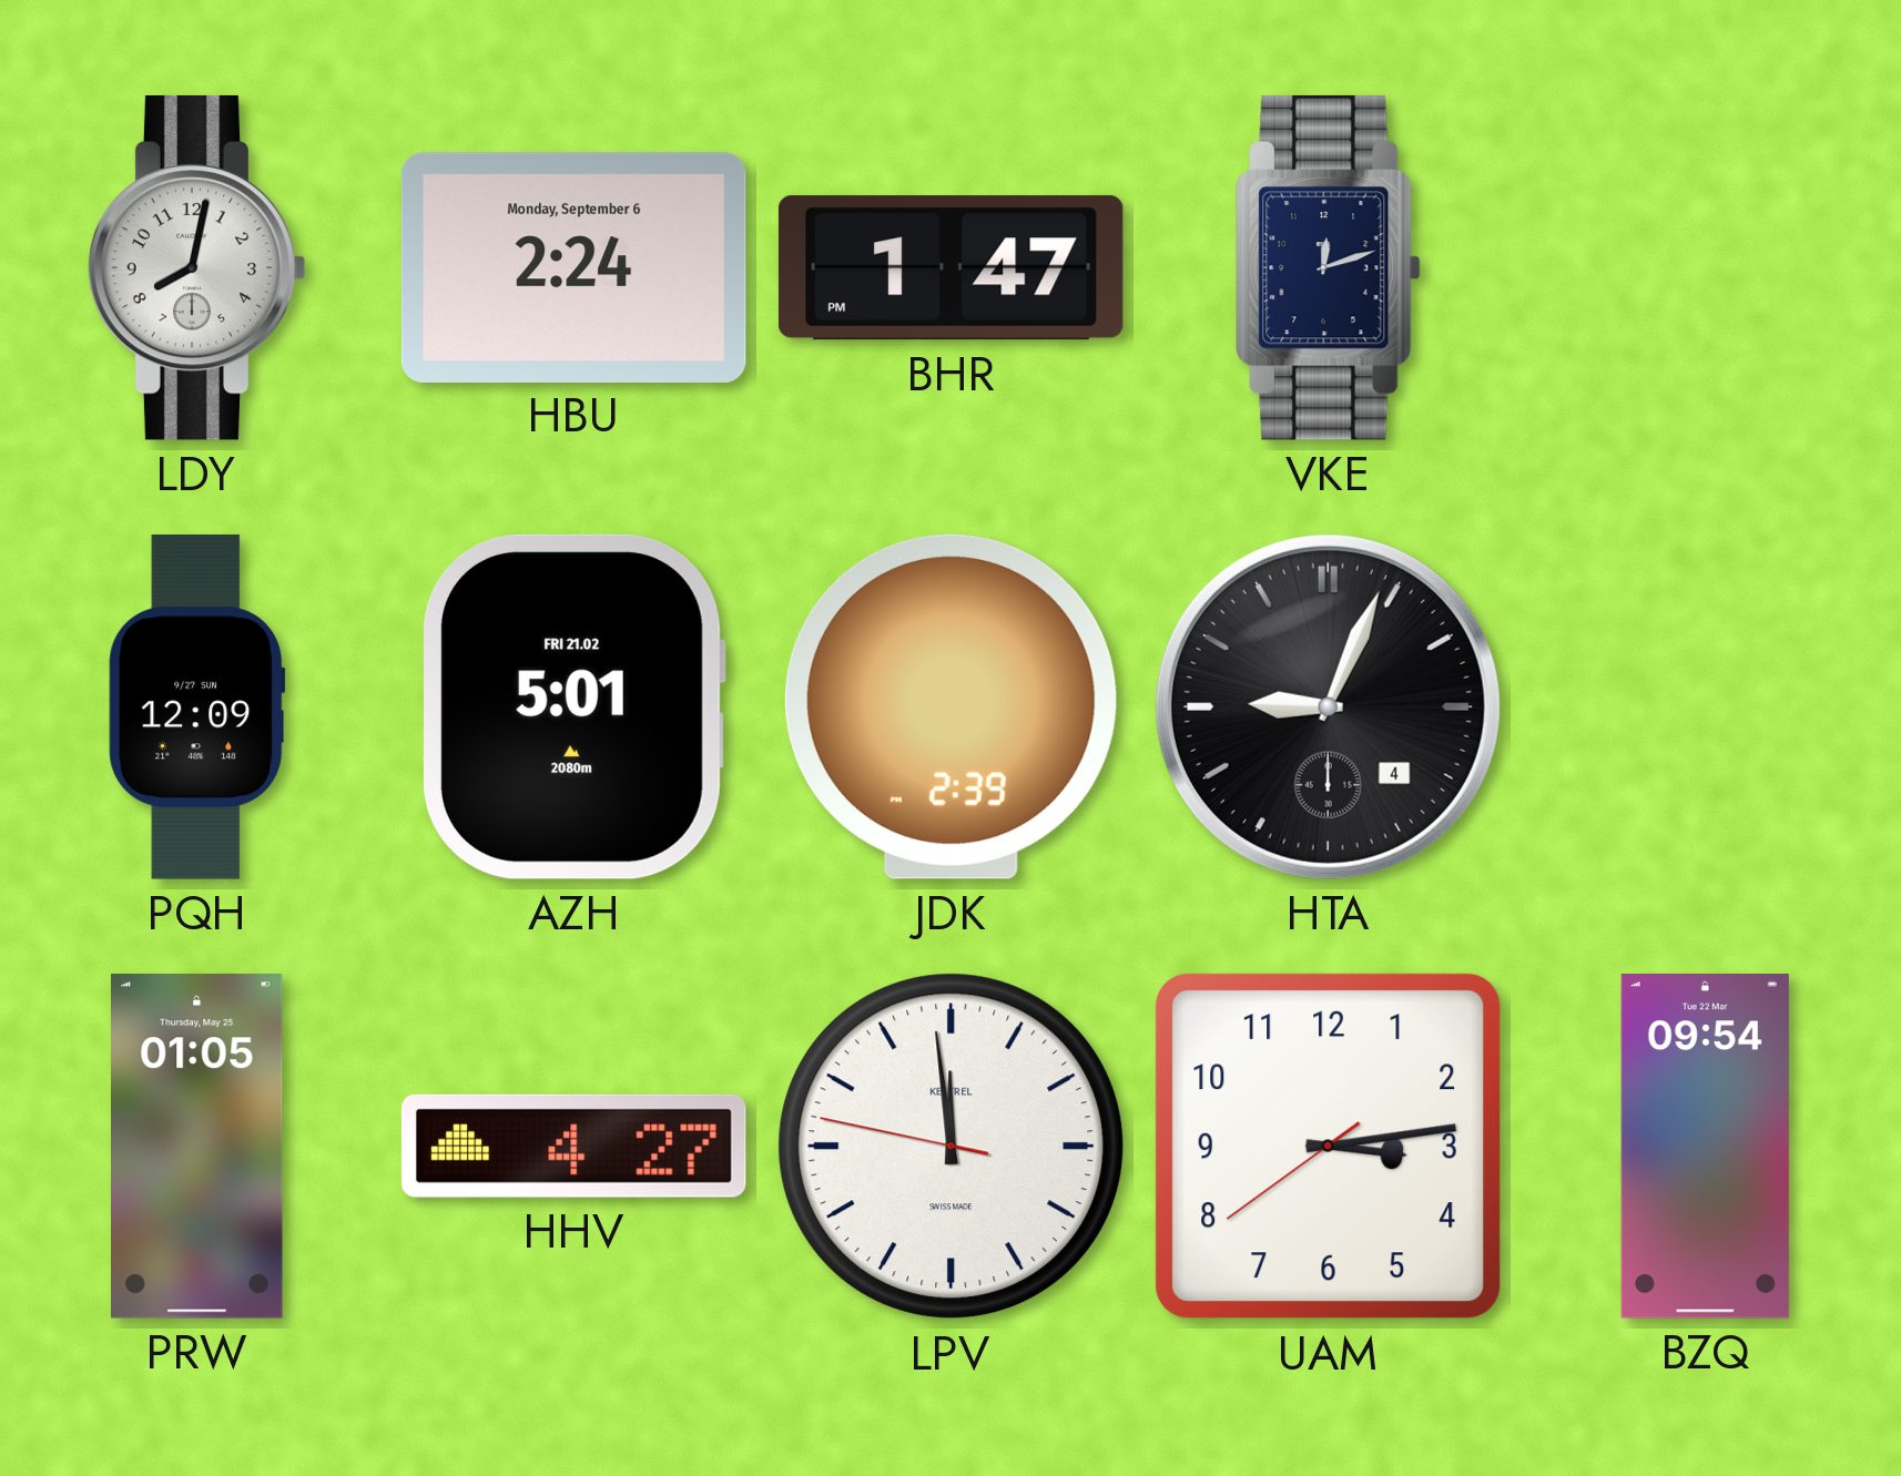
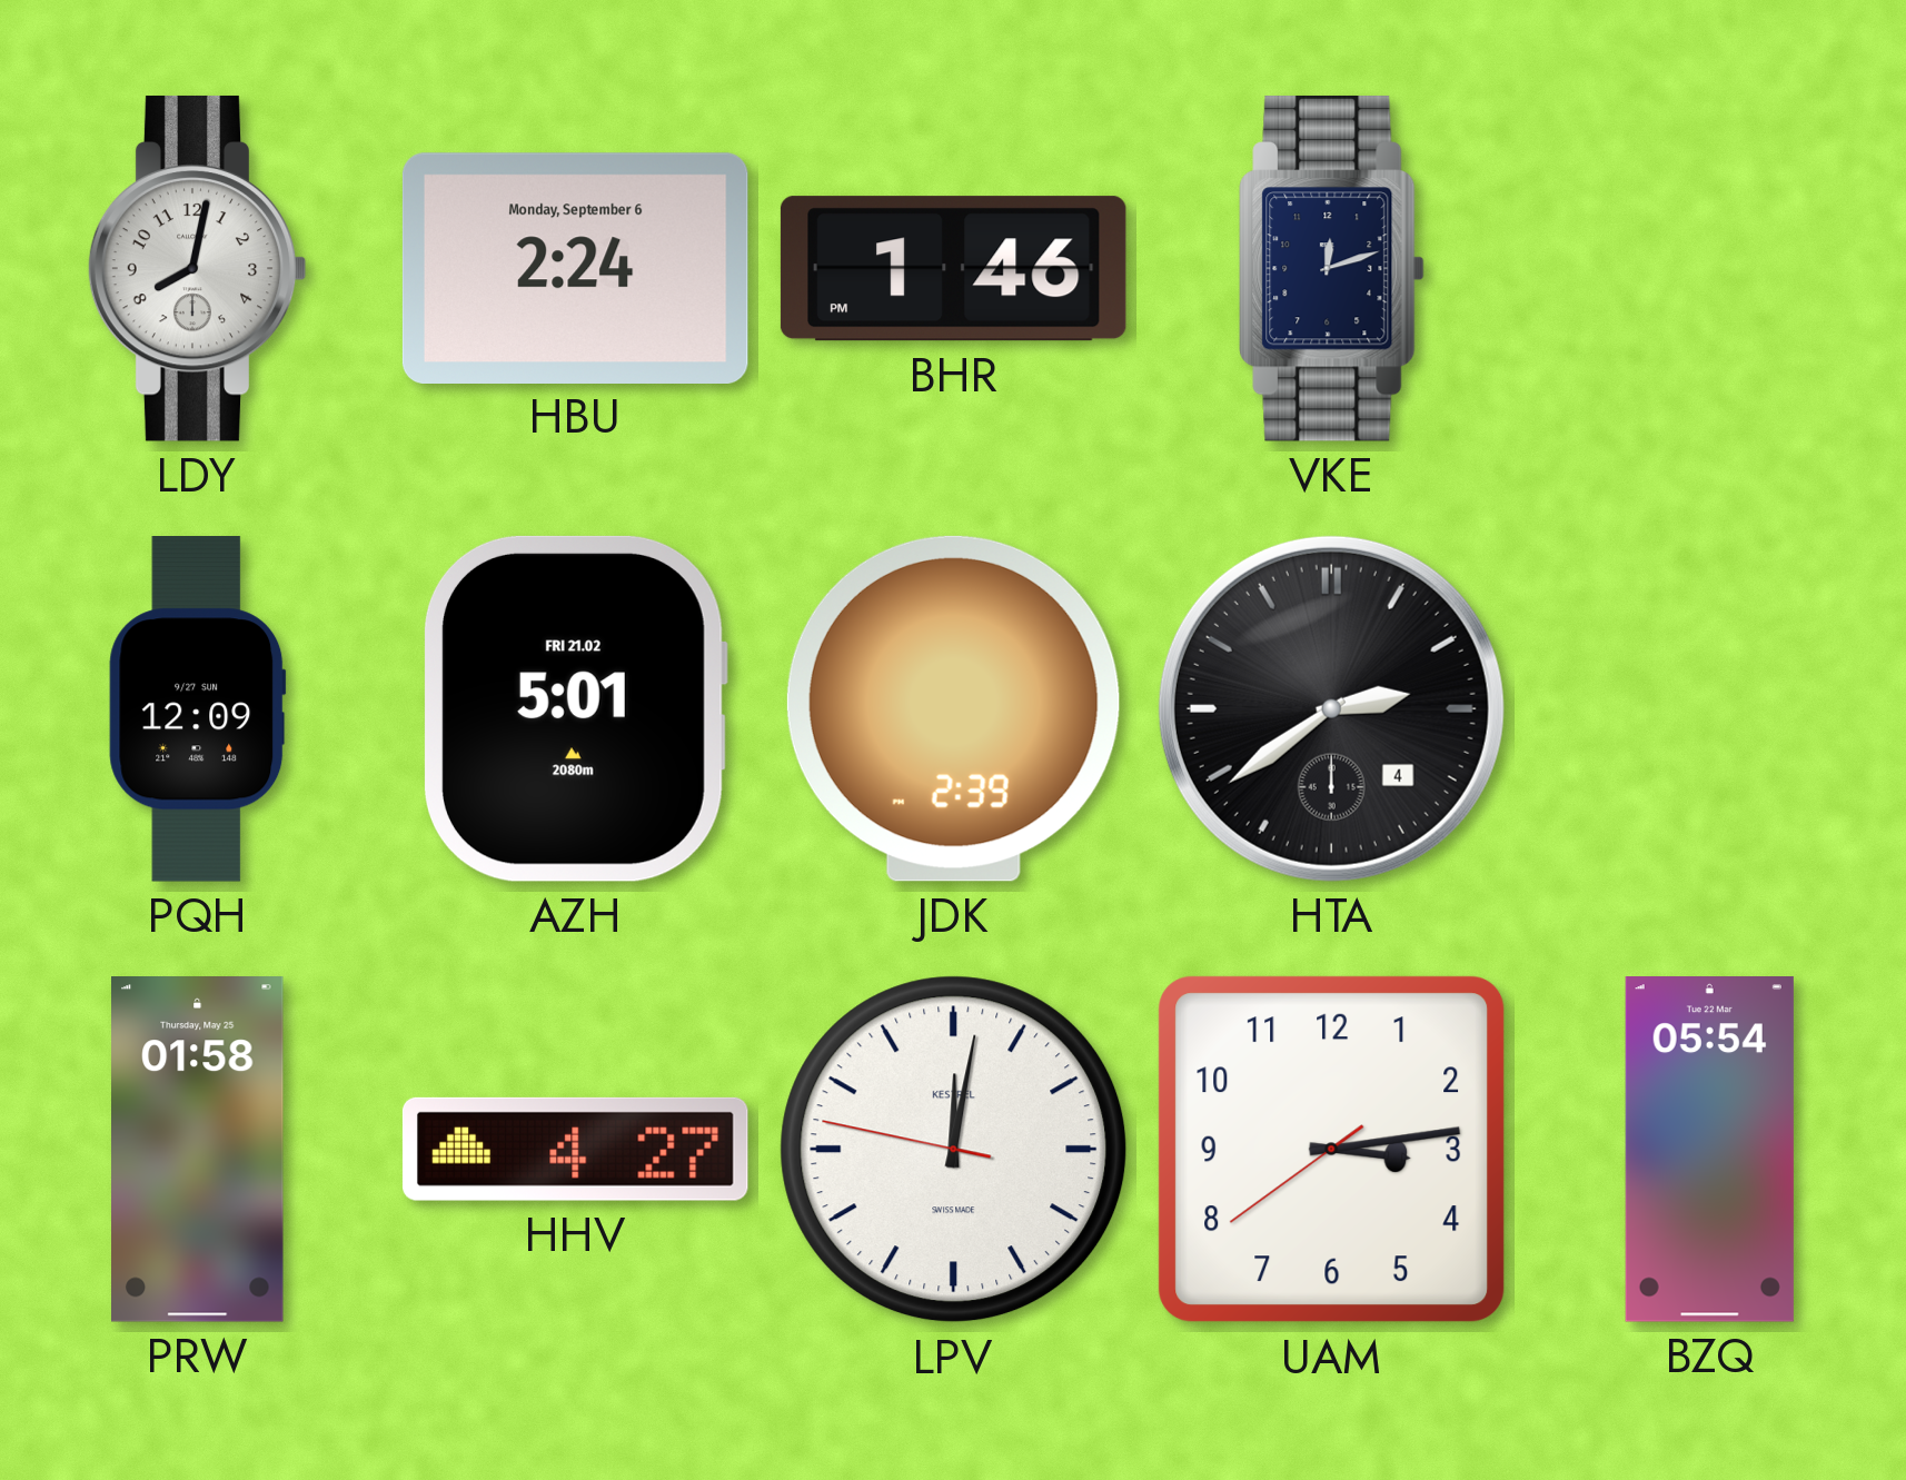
BHR: 1:47 -> 1:46
HTA: 9:04 -> 2:39
PRW: 01:05 -> 01:58
LPV: 11:58 -> 12:01
BZQ: 09:54 -> 05:54
